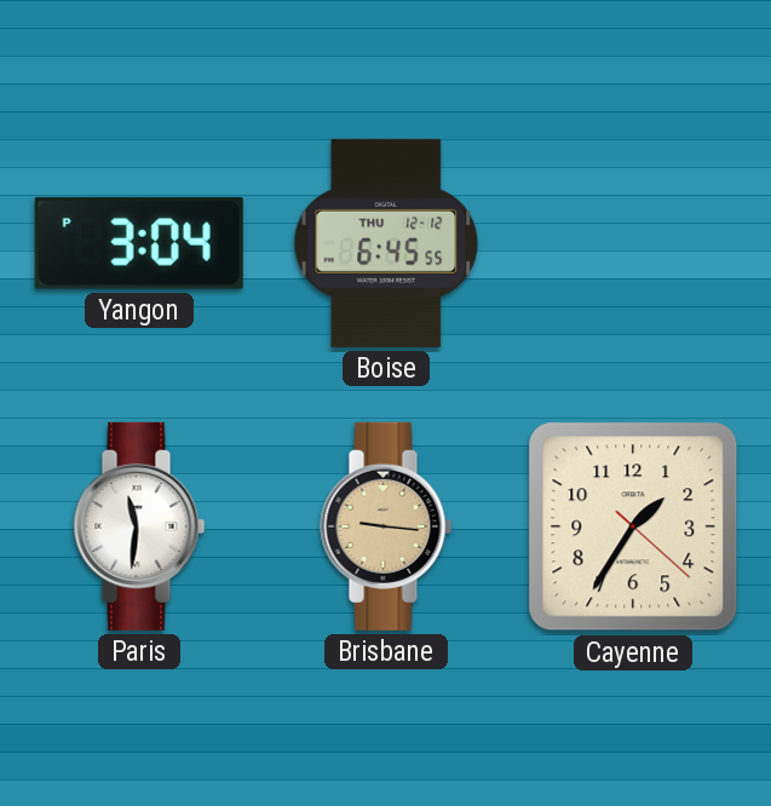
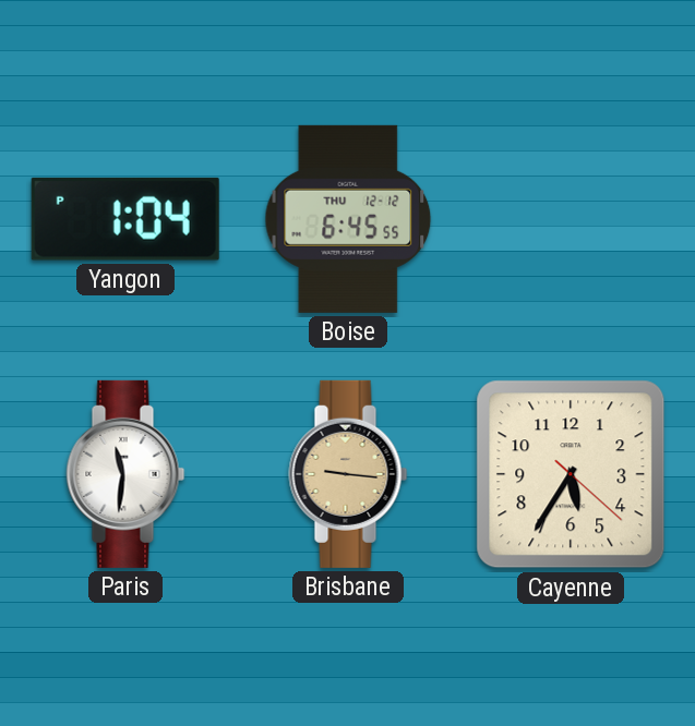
Yangon: 3:04 -> 1:04
Cayenne: 1:35 -> 5:35
